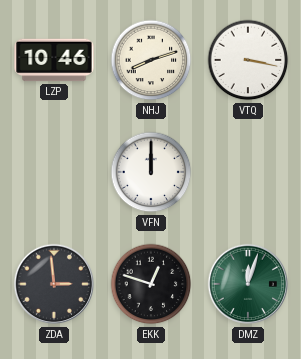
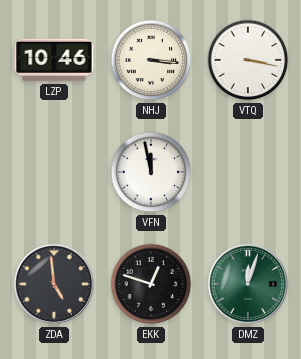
NHJ: 8:12 -> 3:16
VFN: 12:00 -> 11:58
ZDA: 2:59 -> 4:59
